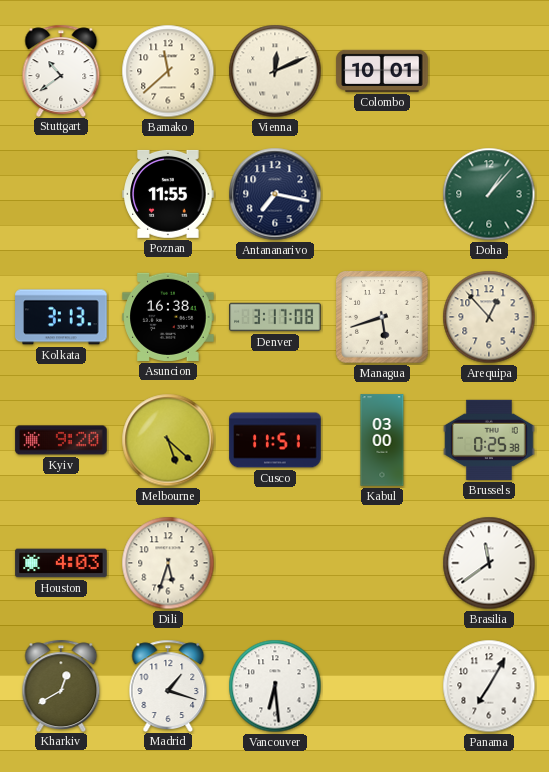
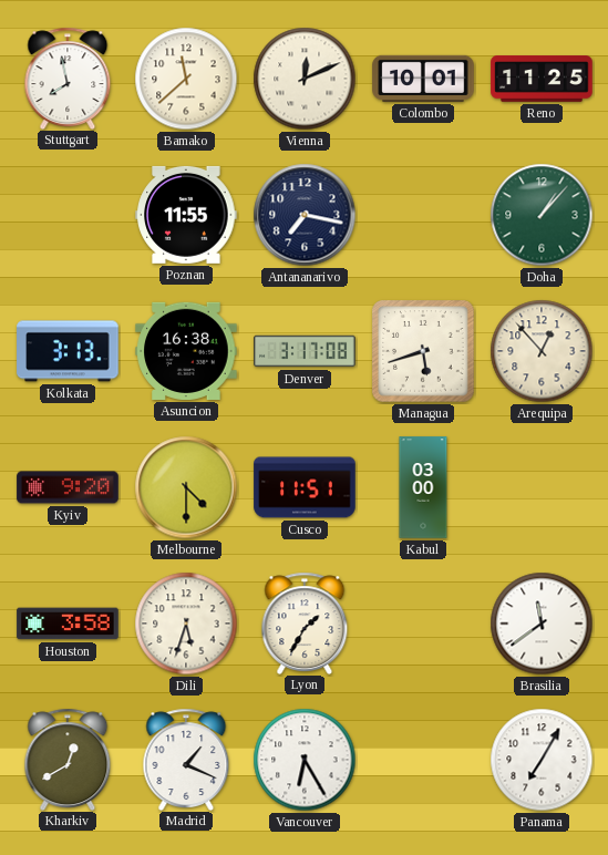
Stuttgart: 10:39 -> 7:58
Reno: none -> 11:25
Melbourne: 5:22 -> 4:30
Brussels: 0:25 -> none
Houston: 4:03 -> 3:58
Lyon: none -> 1:35
Madrid: 1:18 -> 1:19
Vancouver: 6:29 -> 6:25
